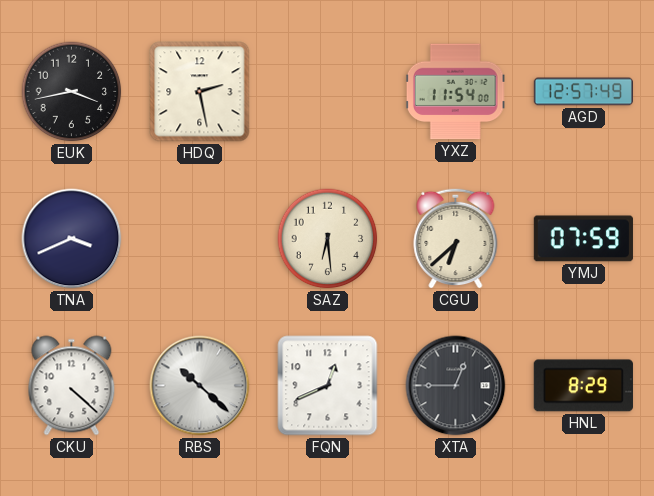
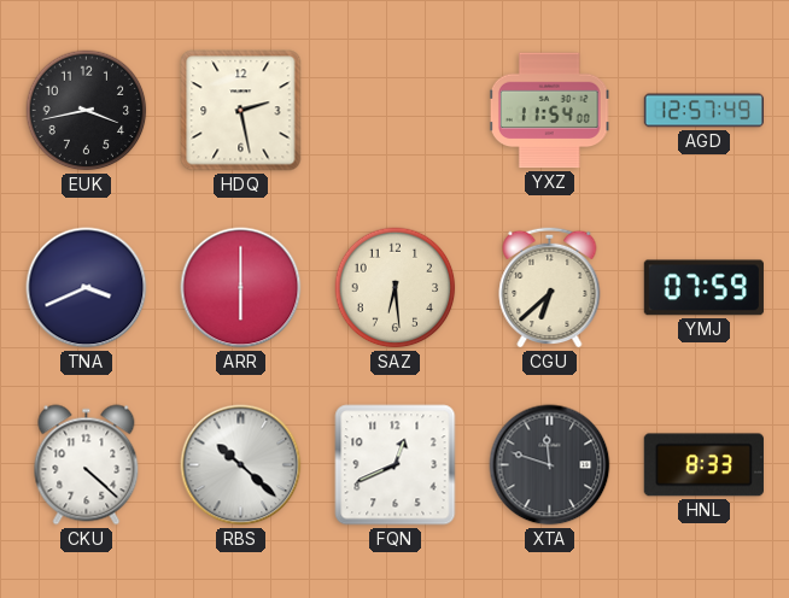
ARR: none -> 6:00
XTA: 12:45 -> 11:48
HNL: 8:29 -> 8:33
